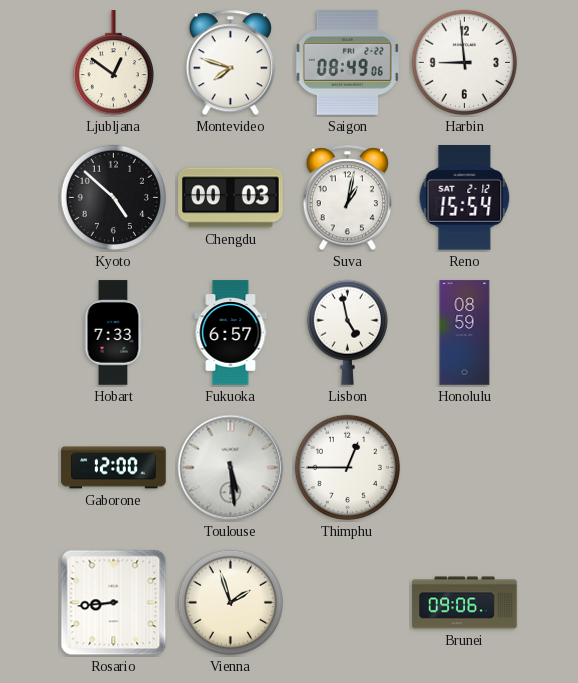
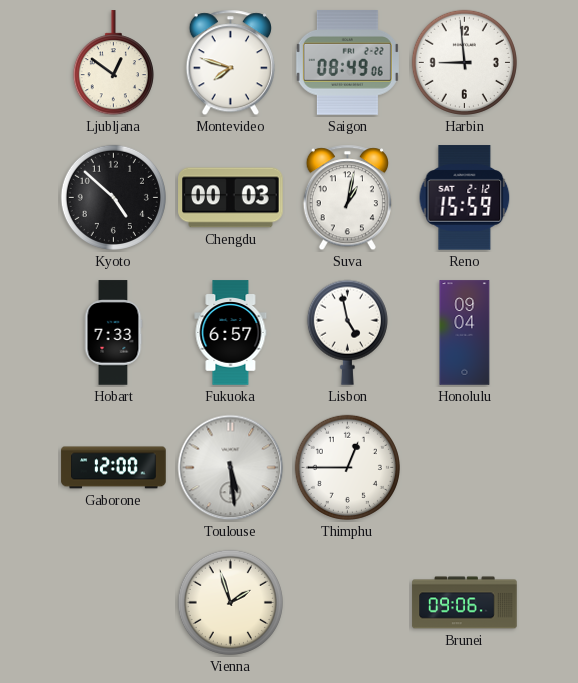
Reno: 15:54 -> 15:59
Honolulu: 08:59 -> 09:04
Rosario: 8:44 -> none
